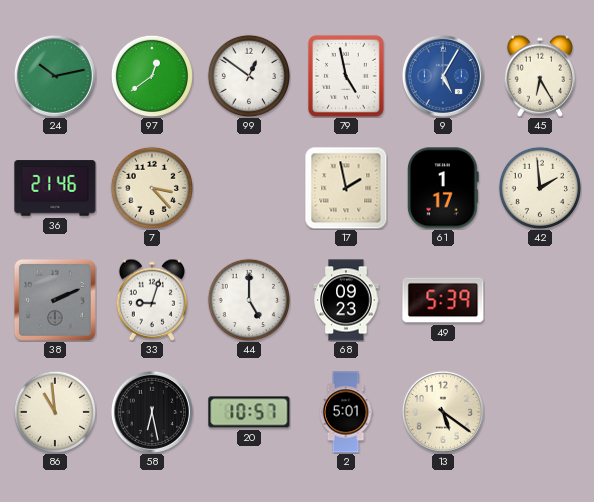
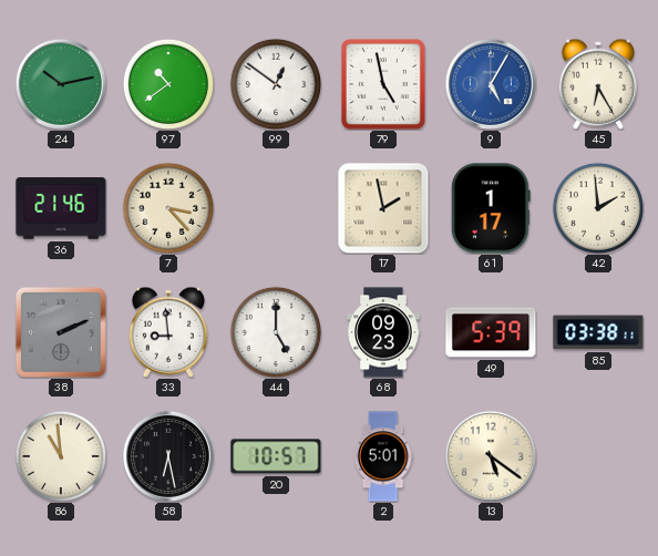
97: 12:39 -> 10:39
33: 9:03 -> 8:59
85: none -> 03:38
